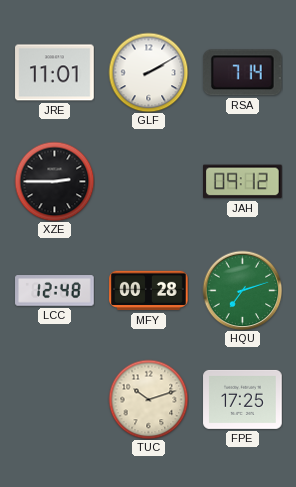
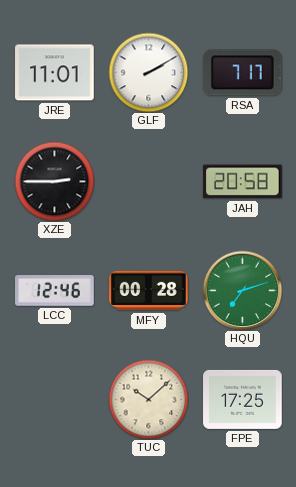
RSA: 7:14 -> 7:17
JAH: 09:12 -> 20:58
LCC: 12:48 -> 12:46
TUC: 10:12 -> 10:08
